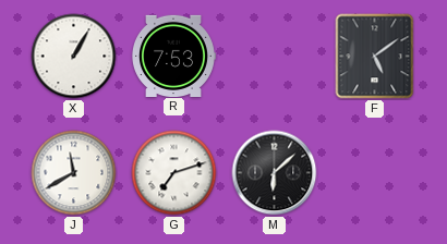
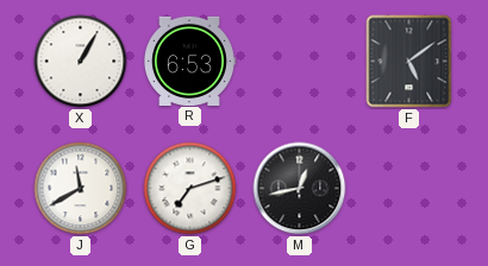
R: 7:53 -> 6:53
M: 6:08 -> 12:43
